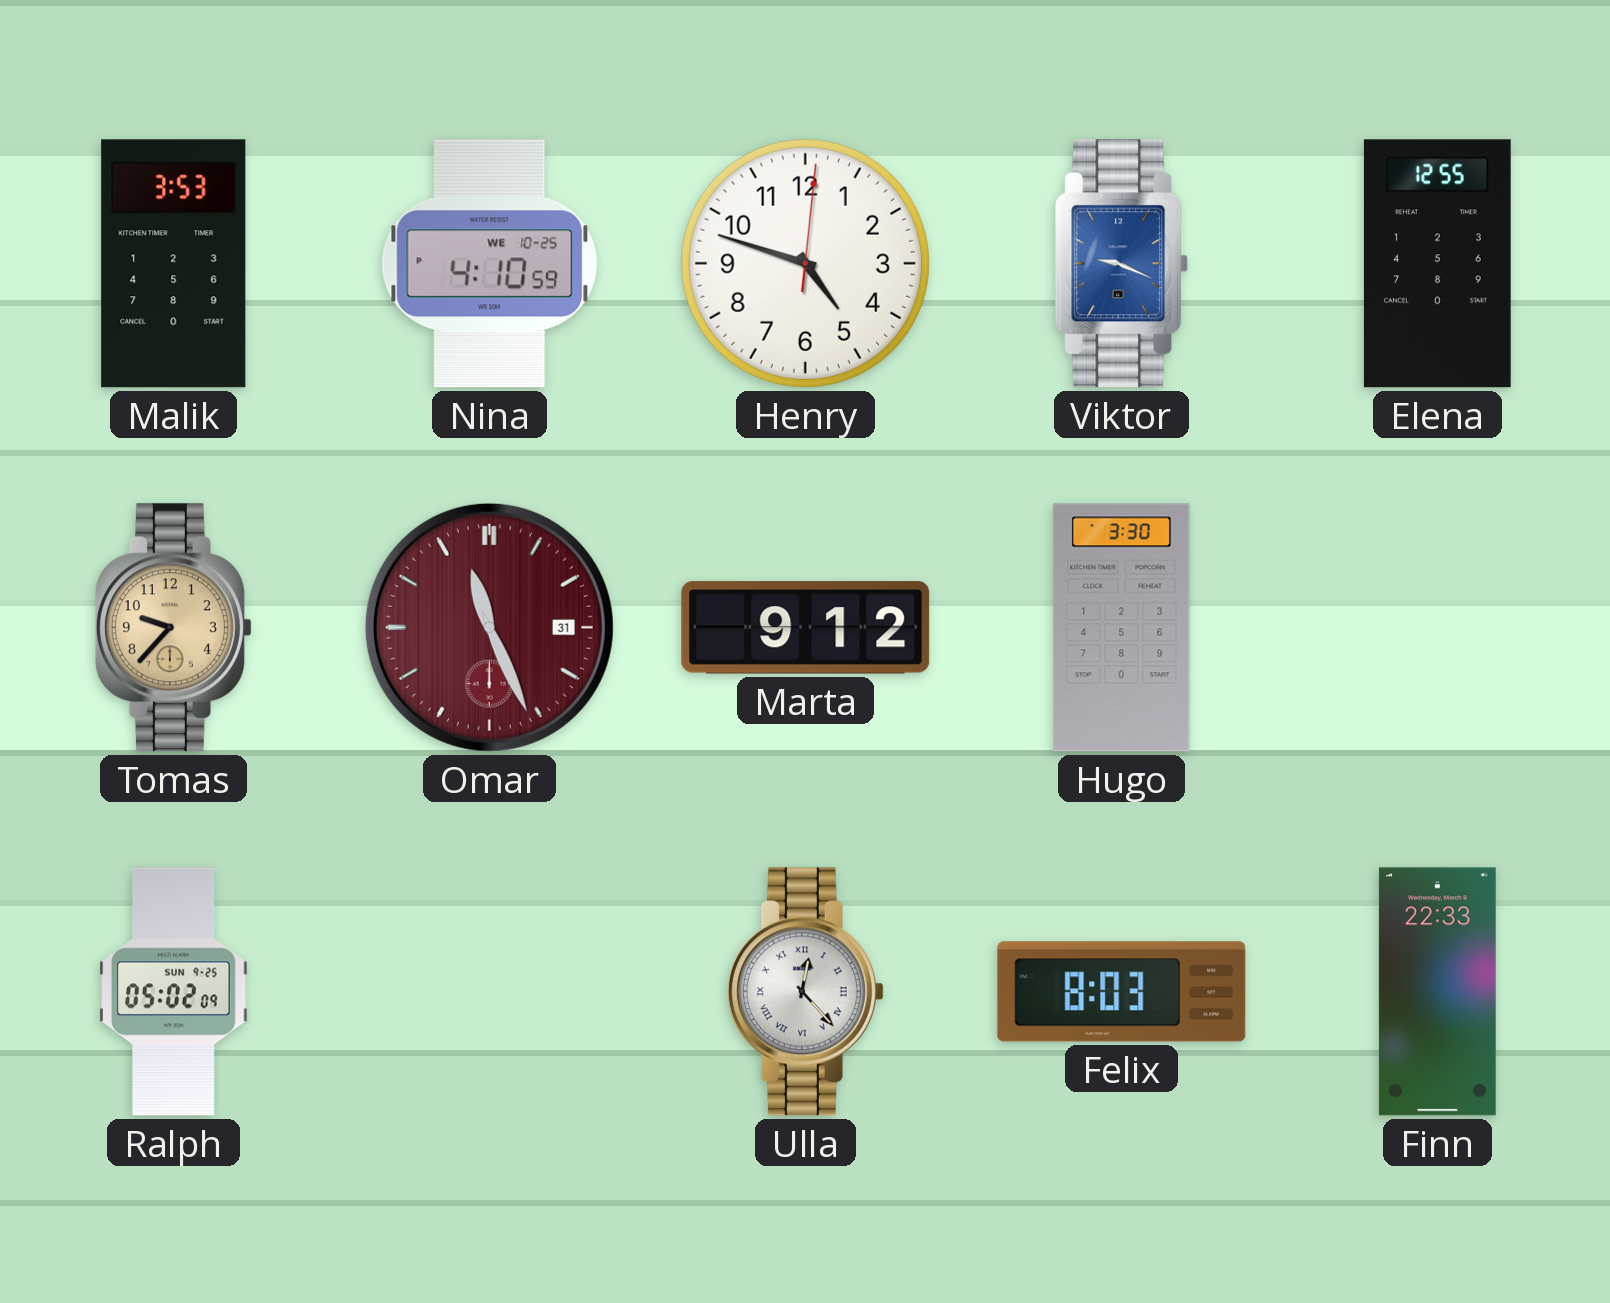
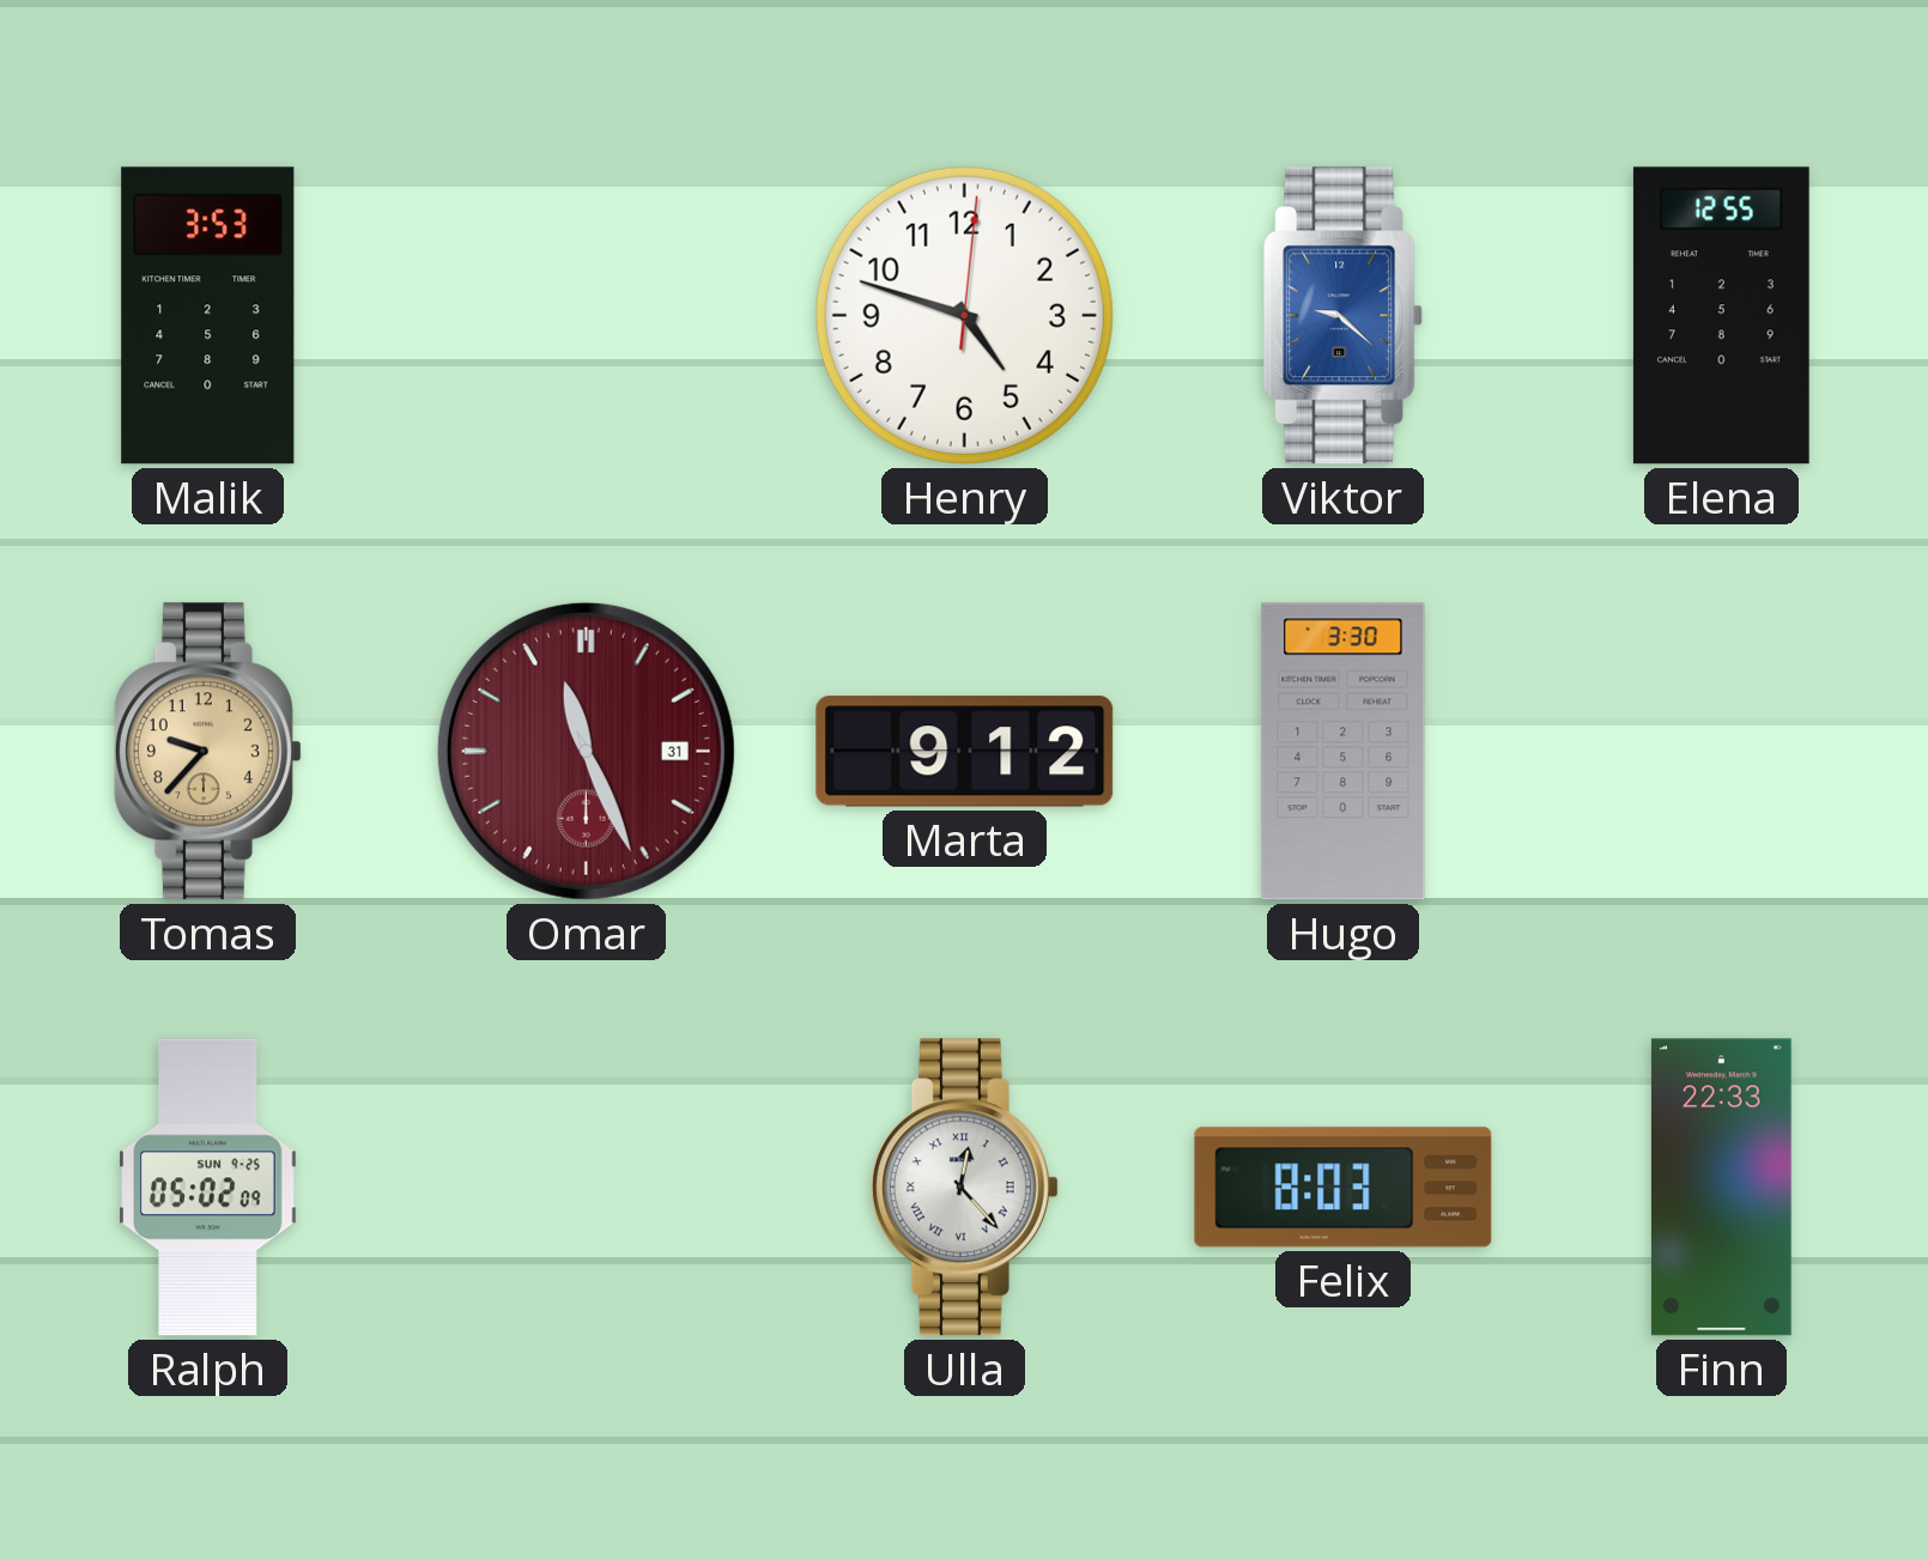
Nina: 4:10 -> none
Viktor: 9:19 -> 9:22
